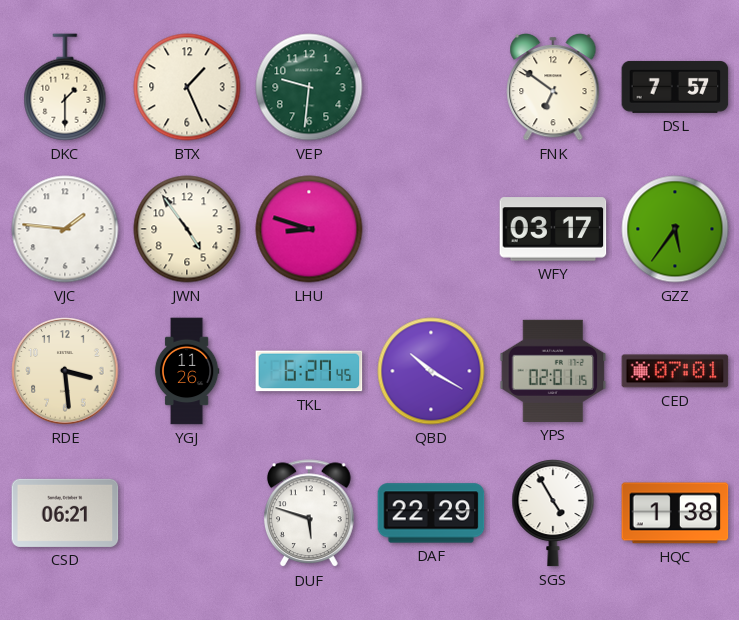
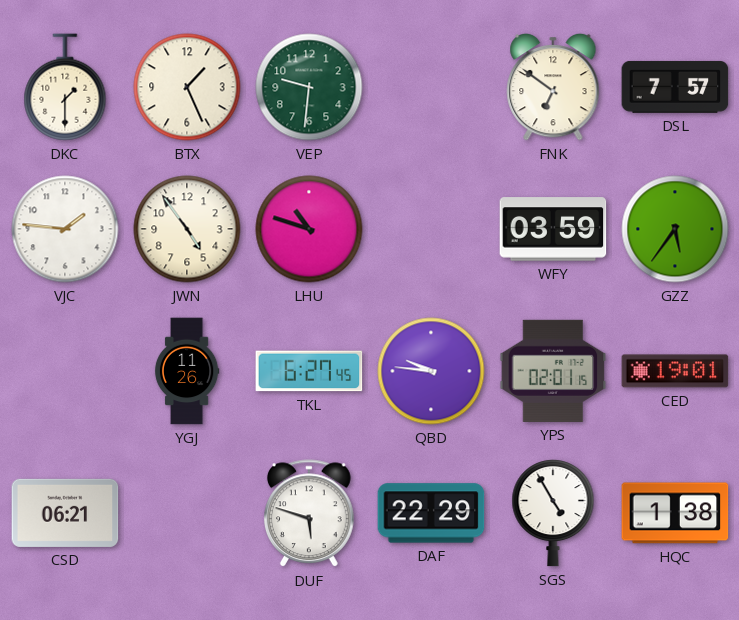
LHU: 8:48 -> 10:48
WFY: 03:17 -> 03:59
RDE: 3:29 -> none
QBD: 10:20 -> 9:46
CED: 07:01 -> 19:01
